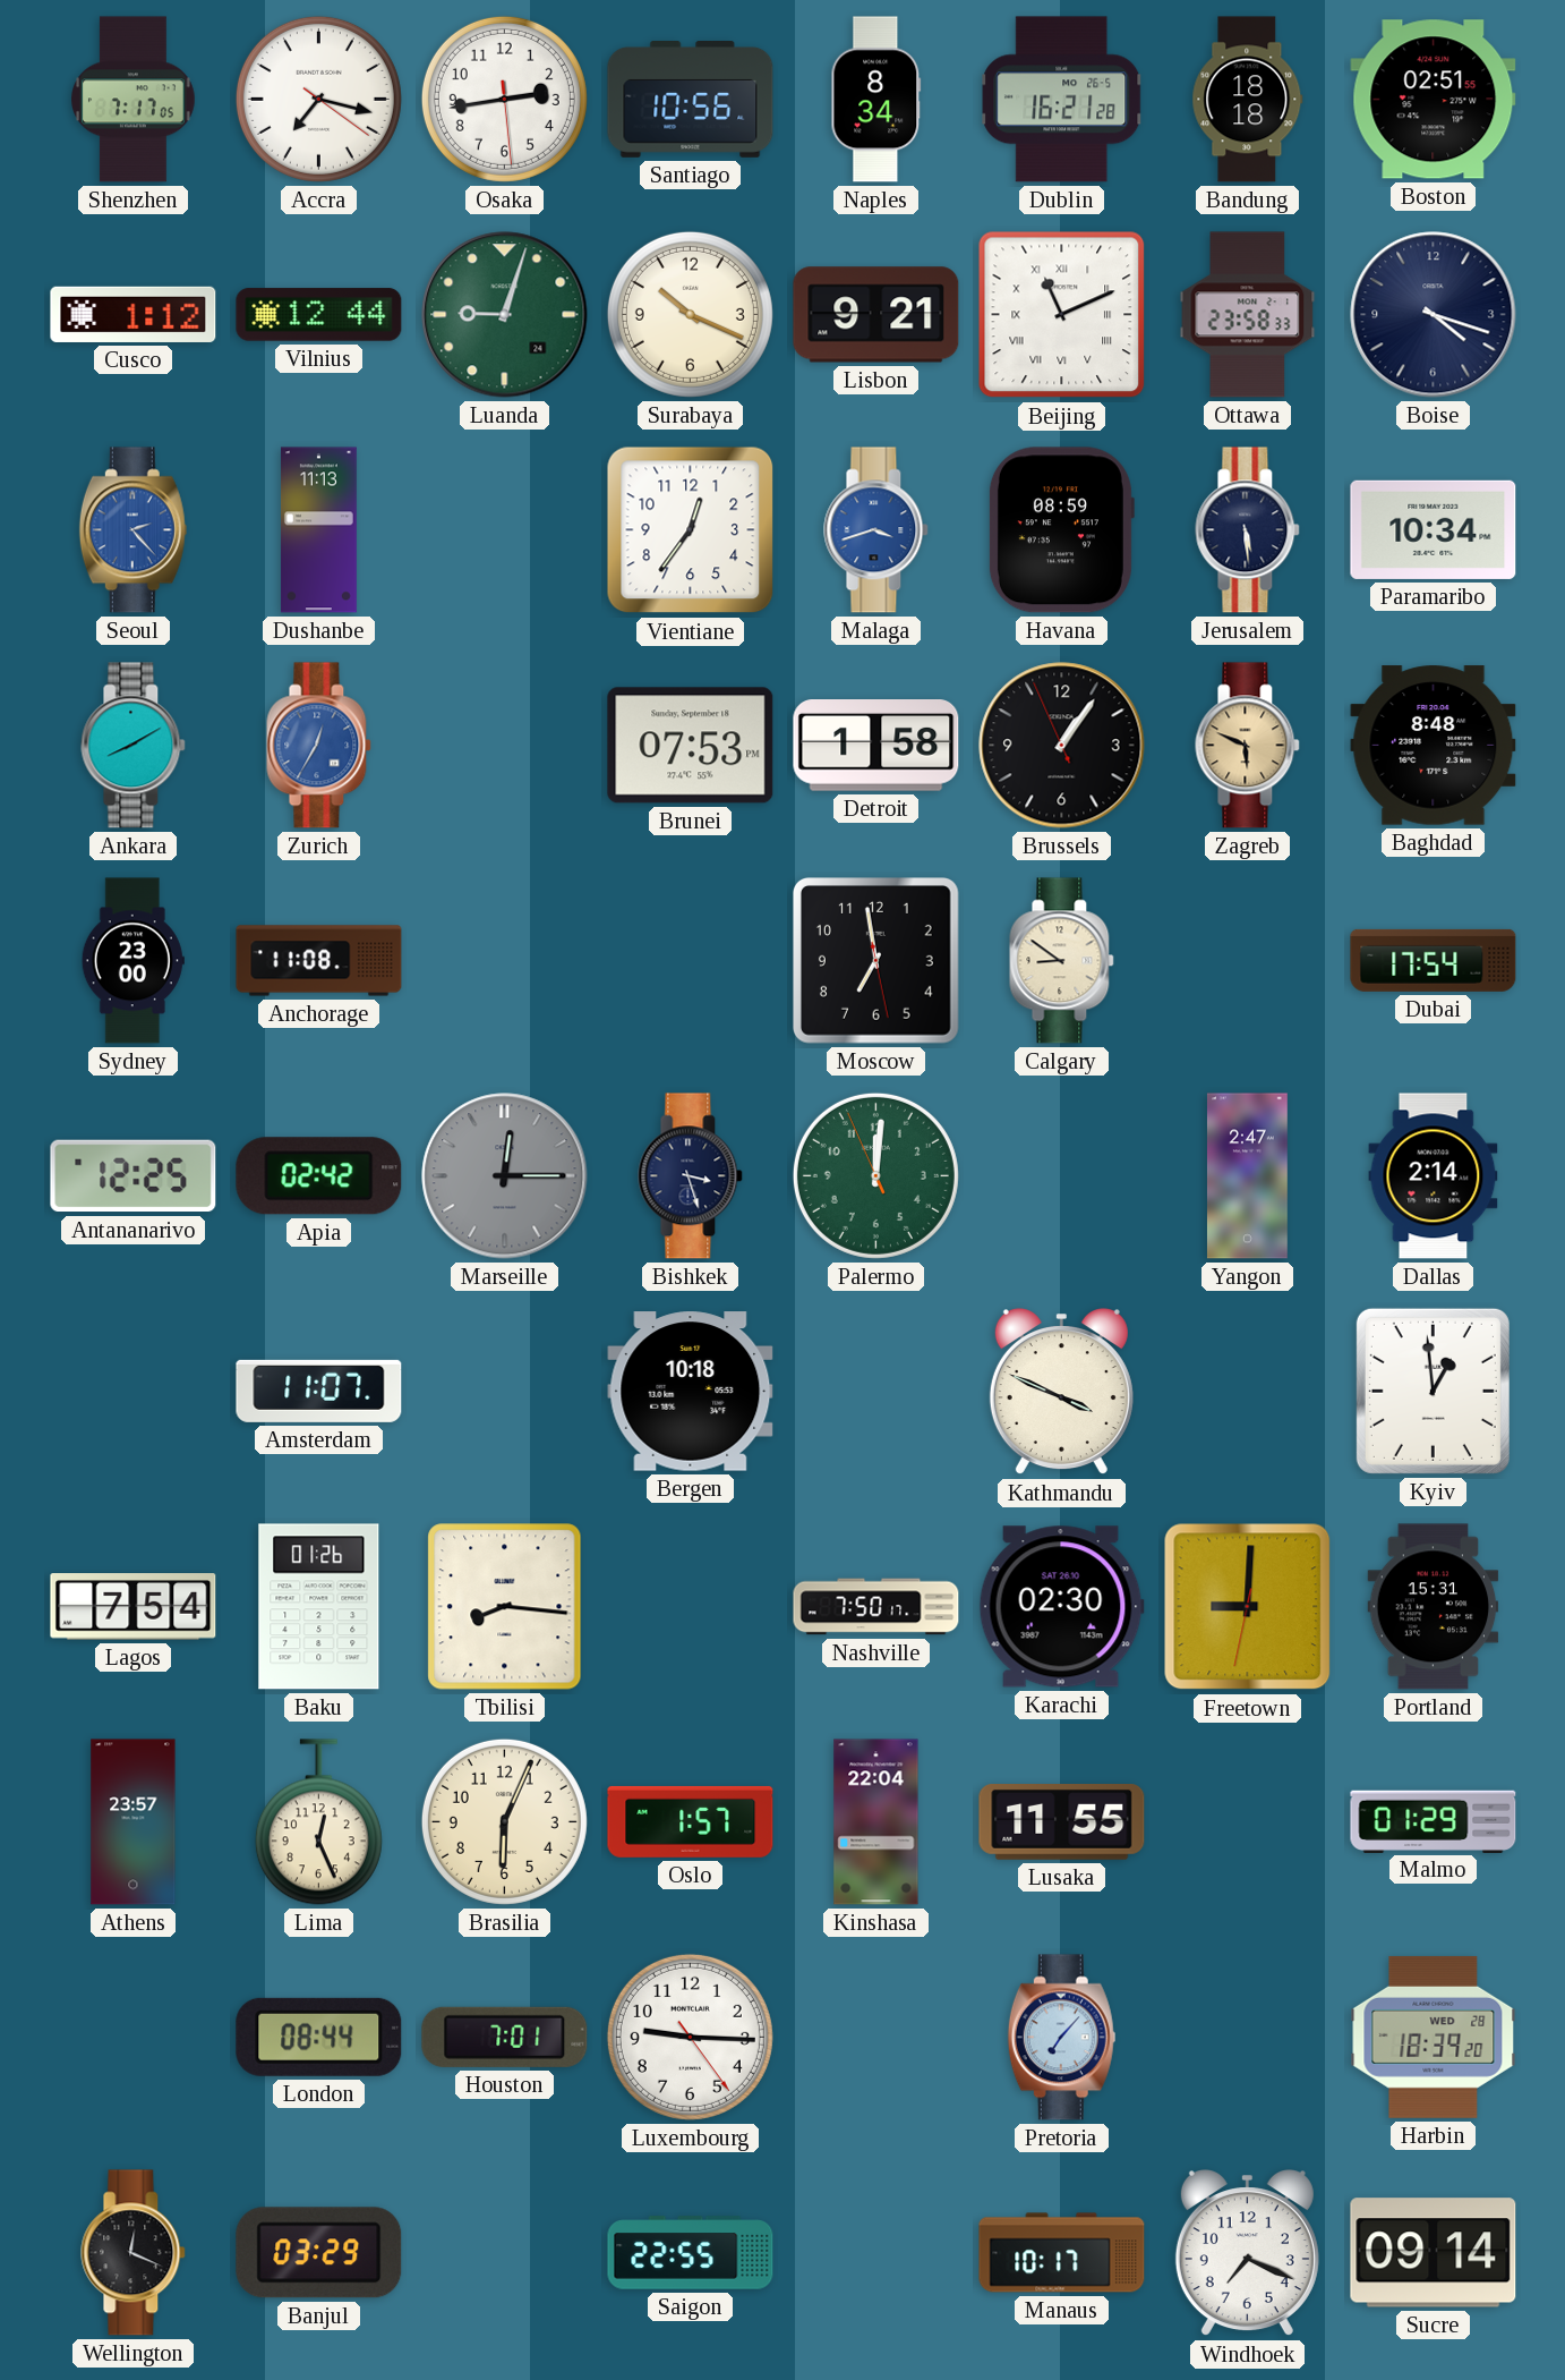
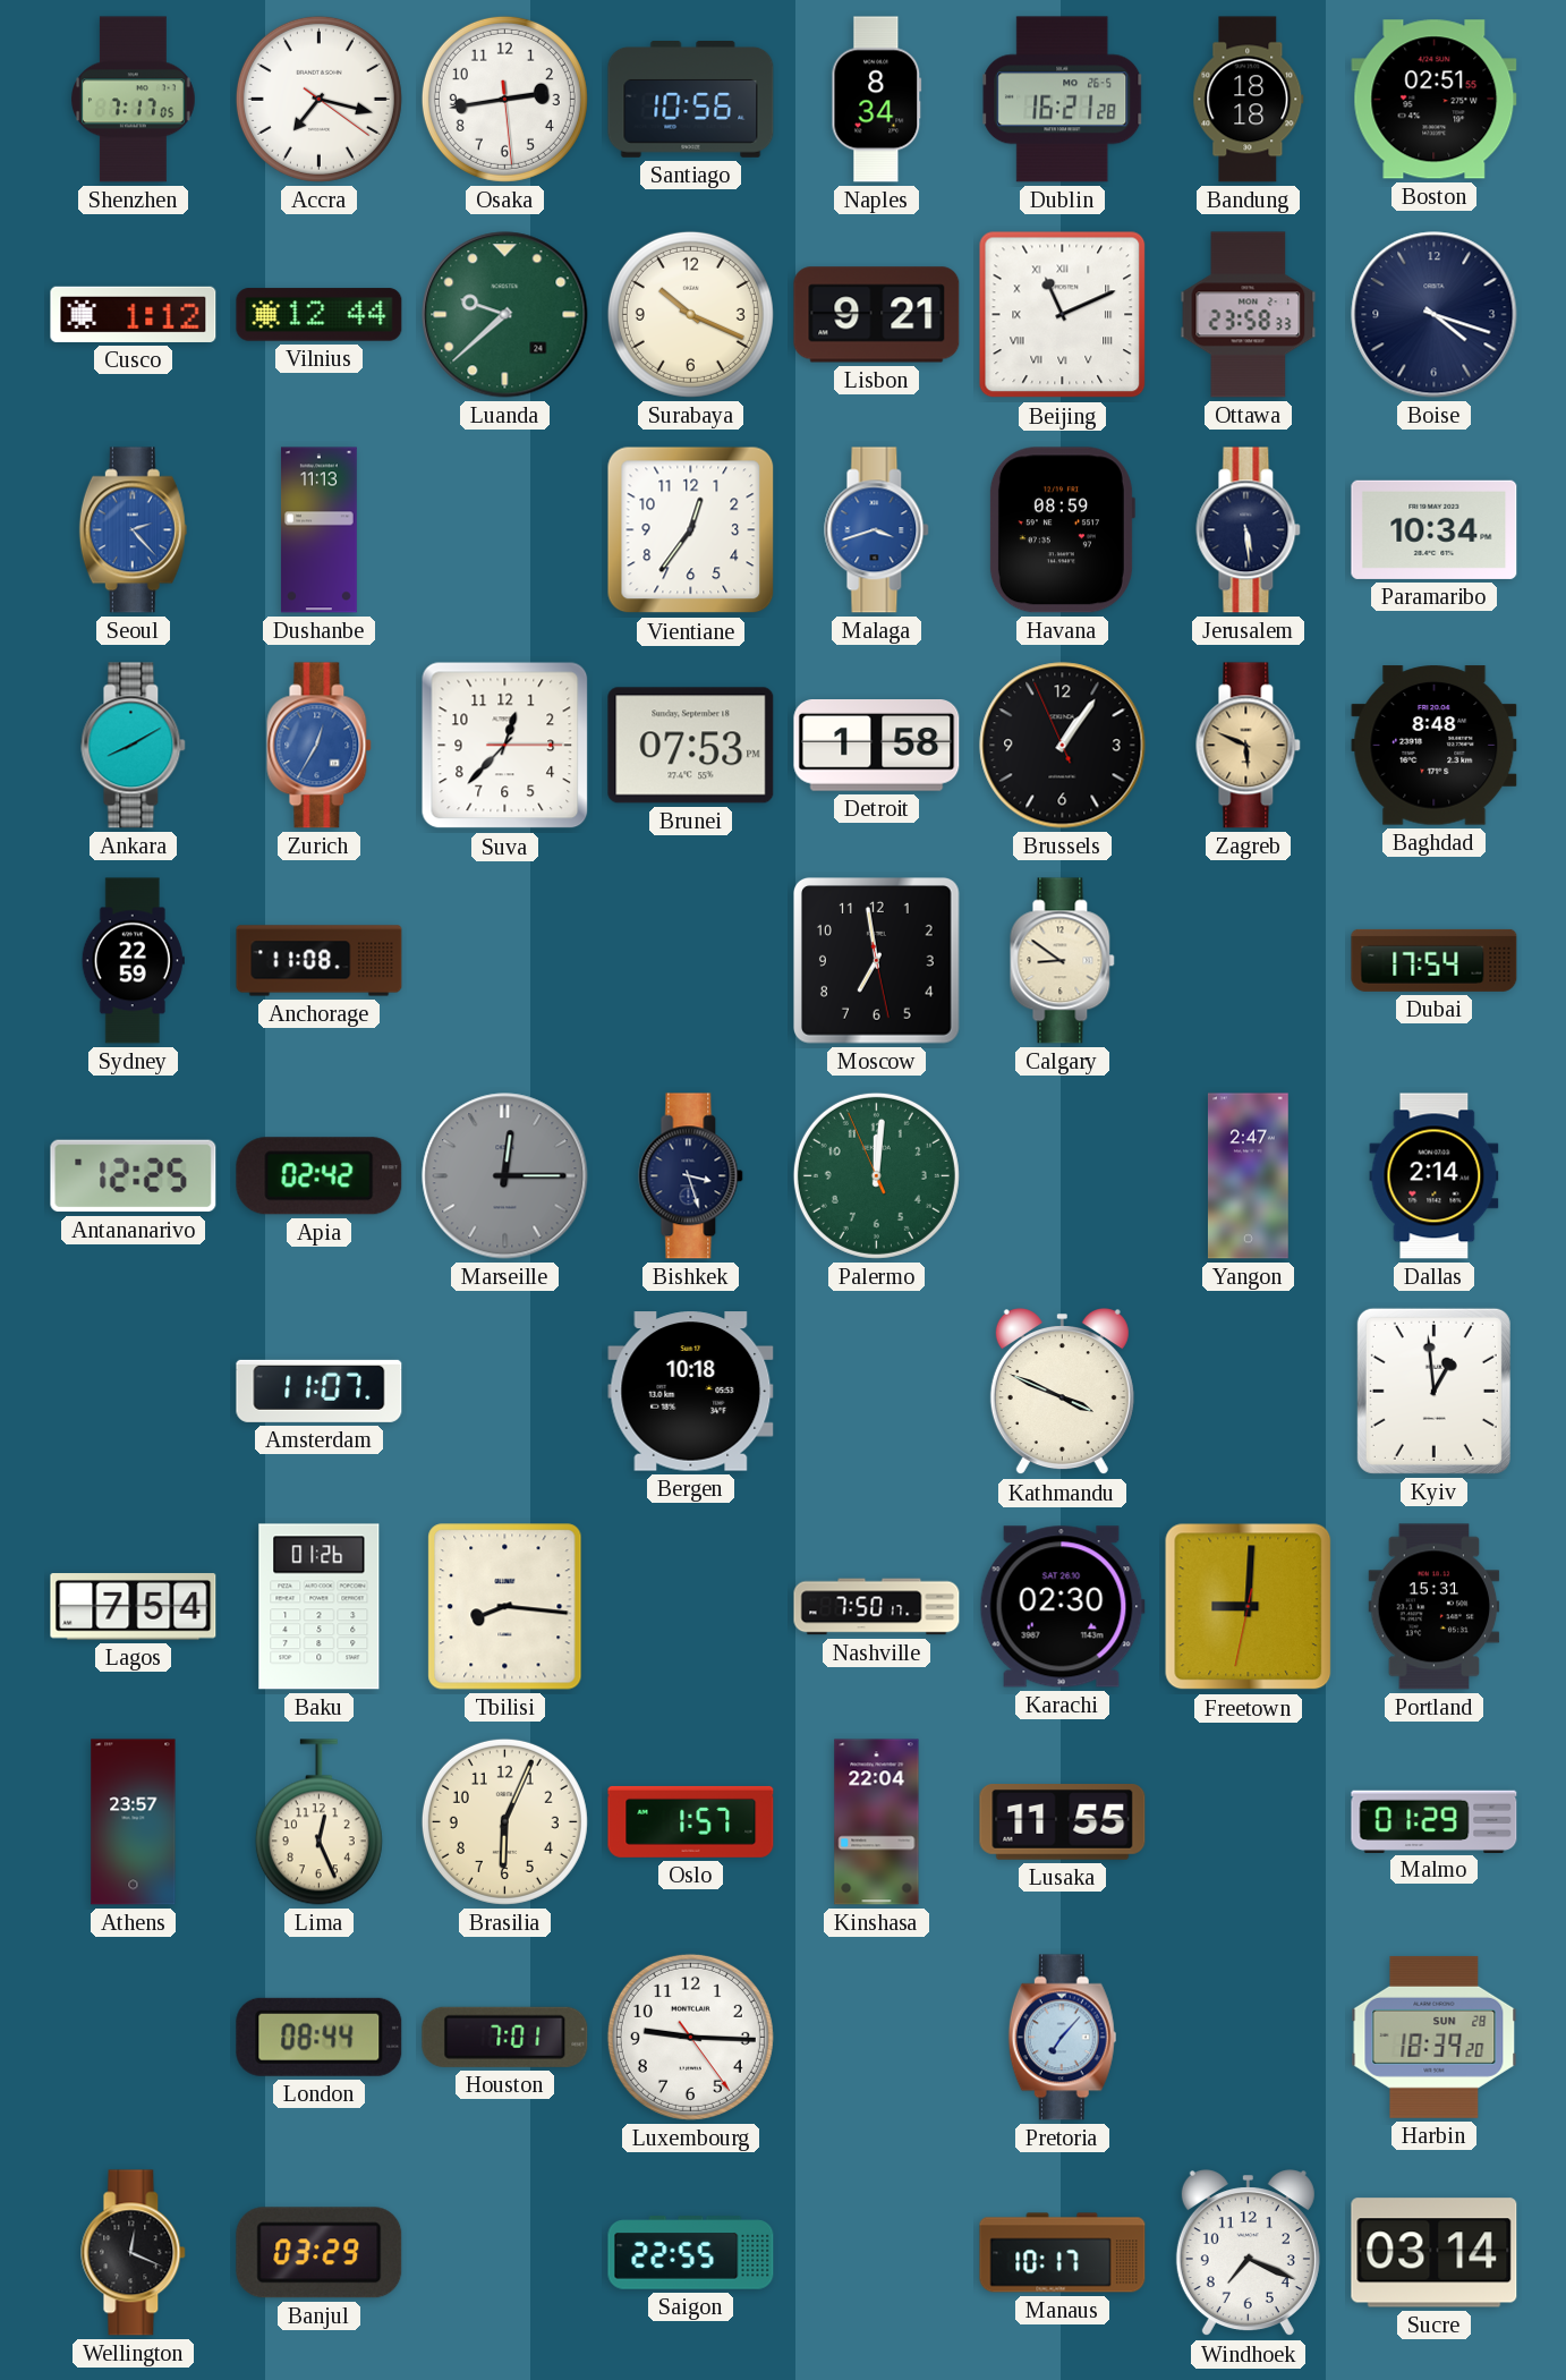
Luanda: 9:03 -> 9:38
Suva: none -> 12:37
Sydney: 23:00 -> 22:59
Harbin date: WED 28 -> SUN 28
Sucre: 09:14 -> 03:14
